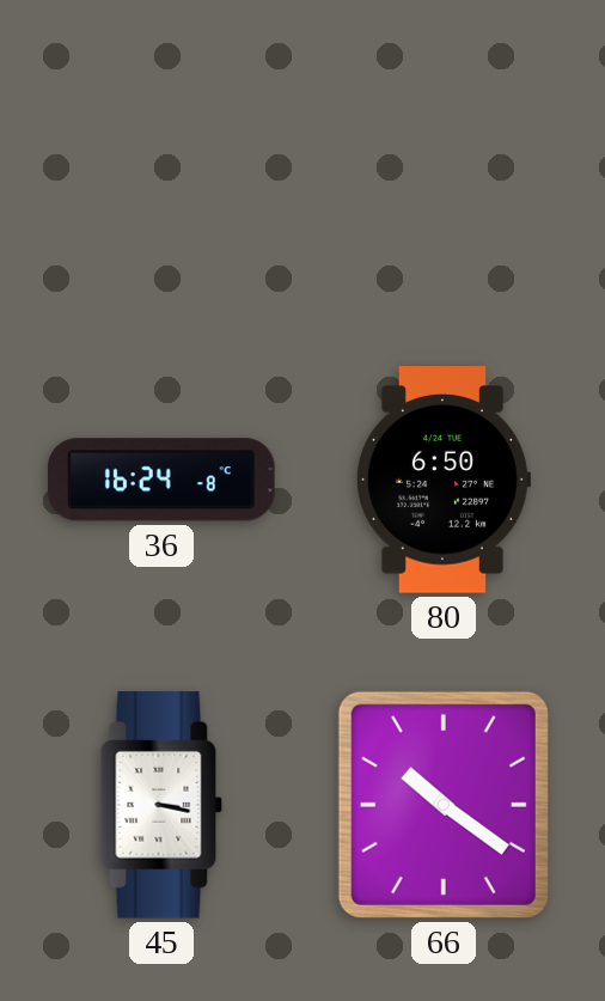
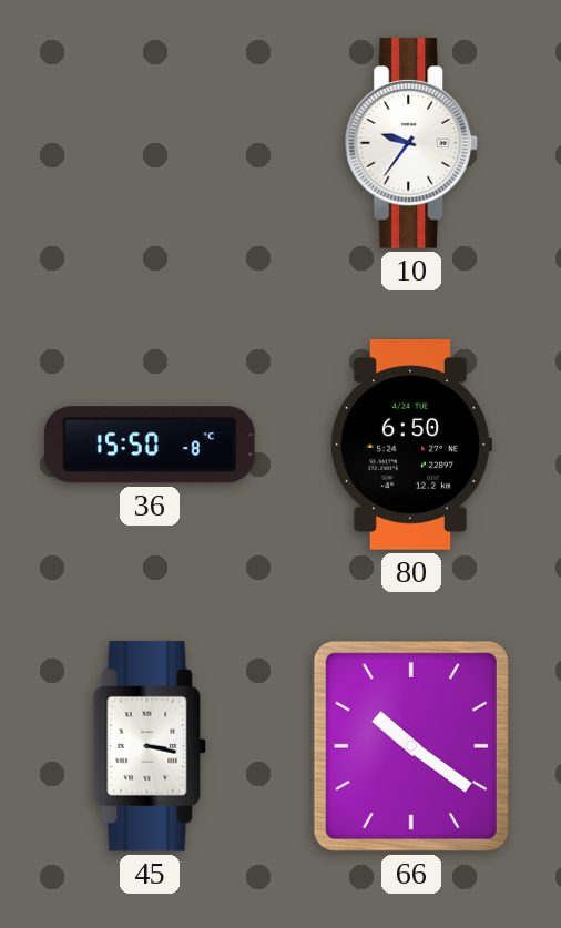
10: none -> 9:36
36: 16:24 -> 15:50
